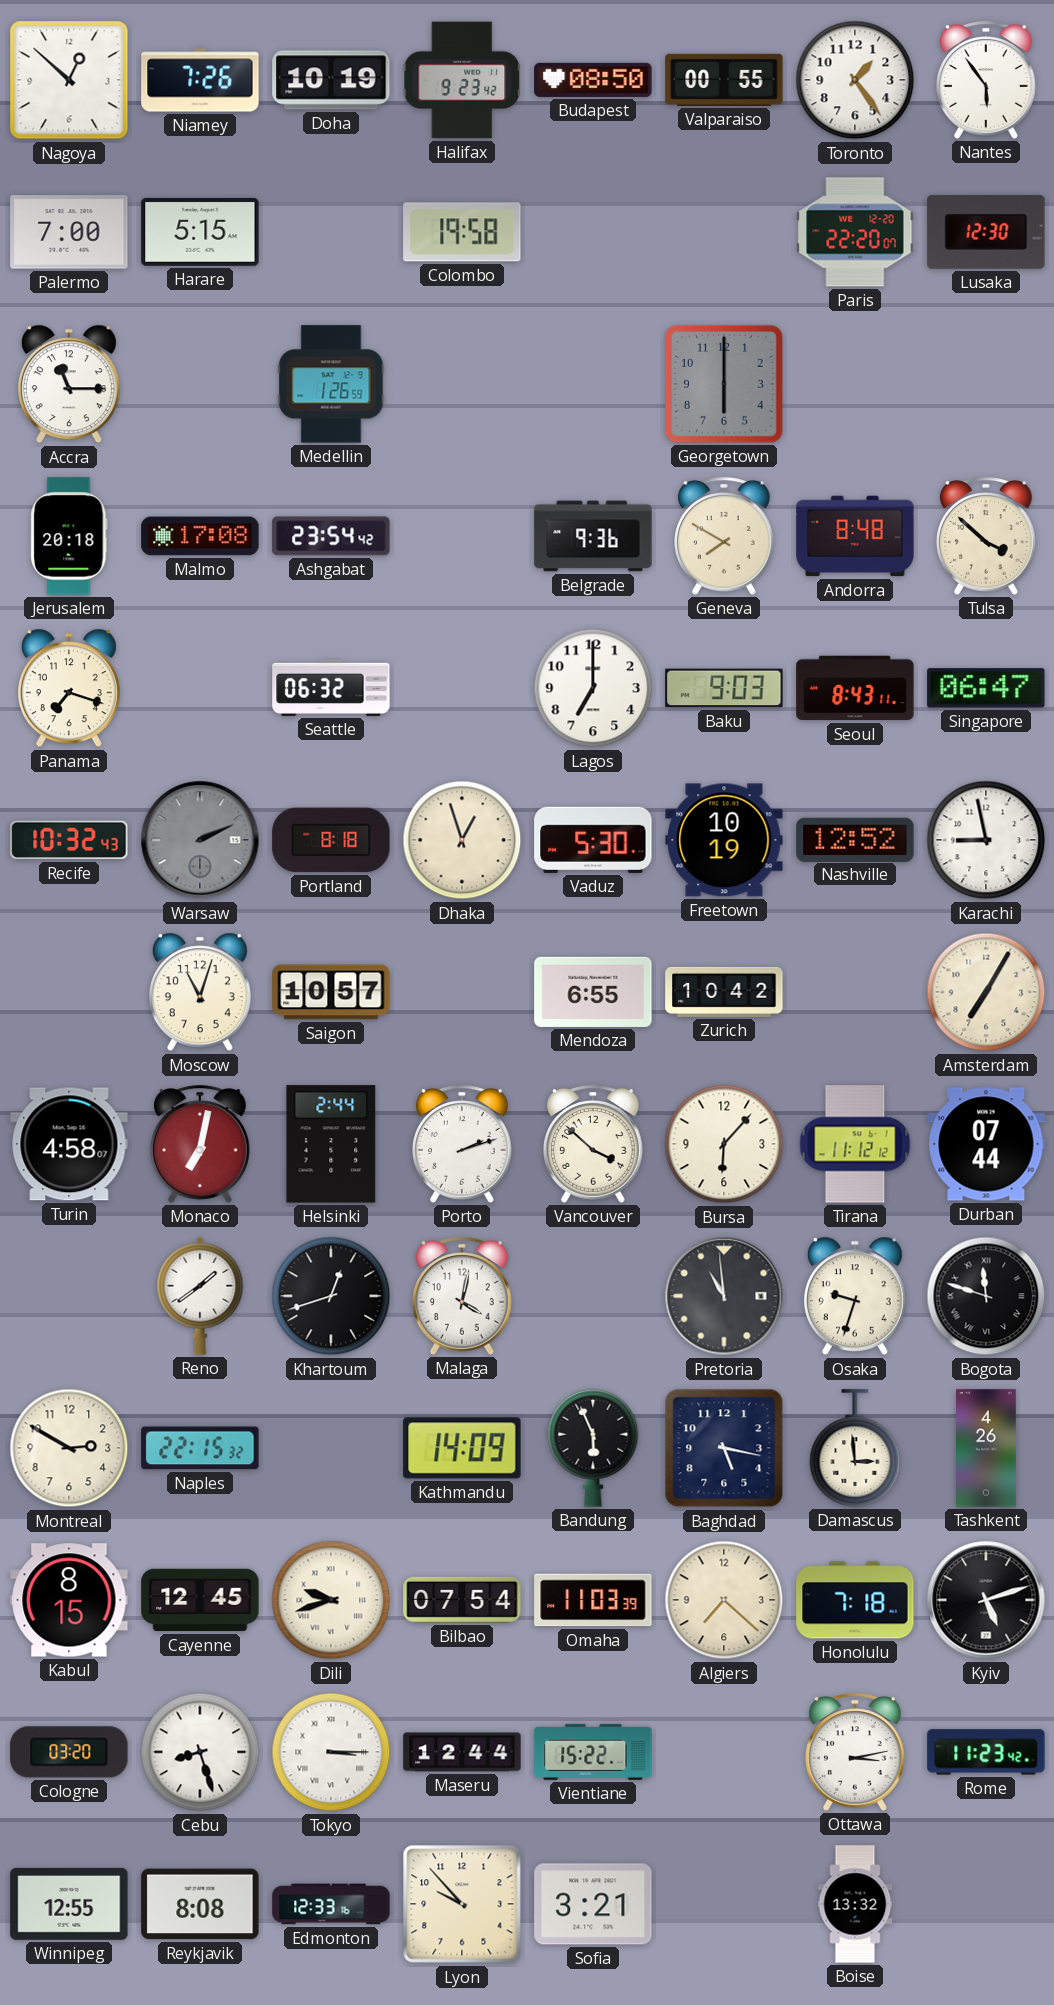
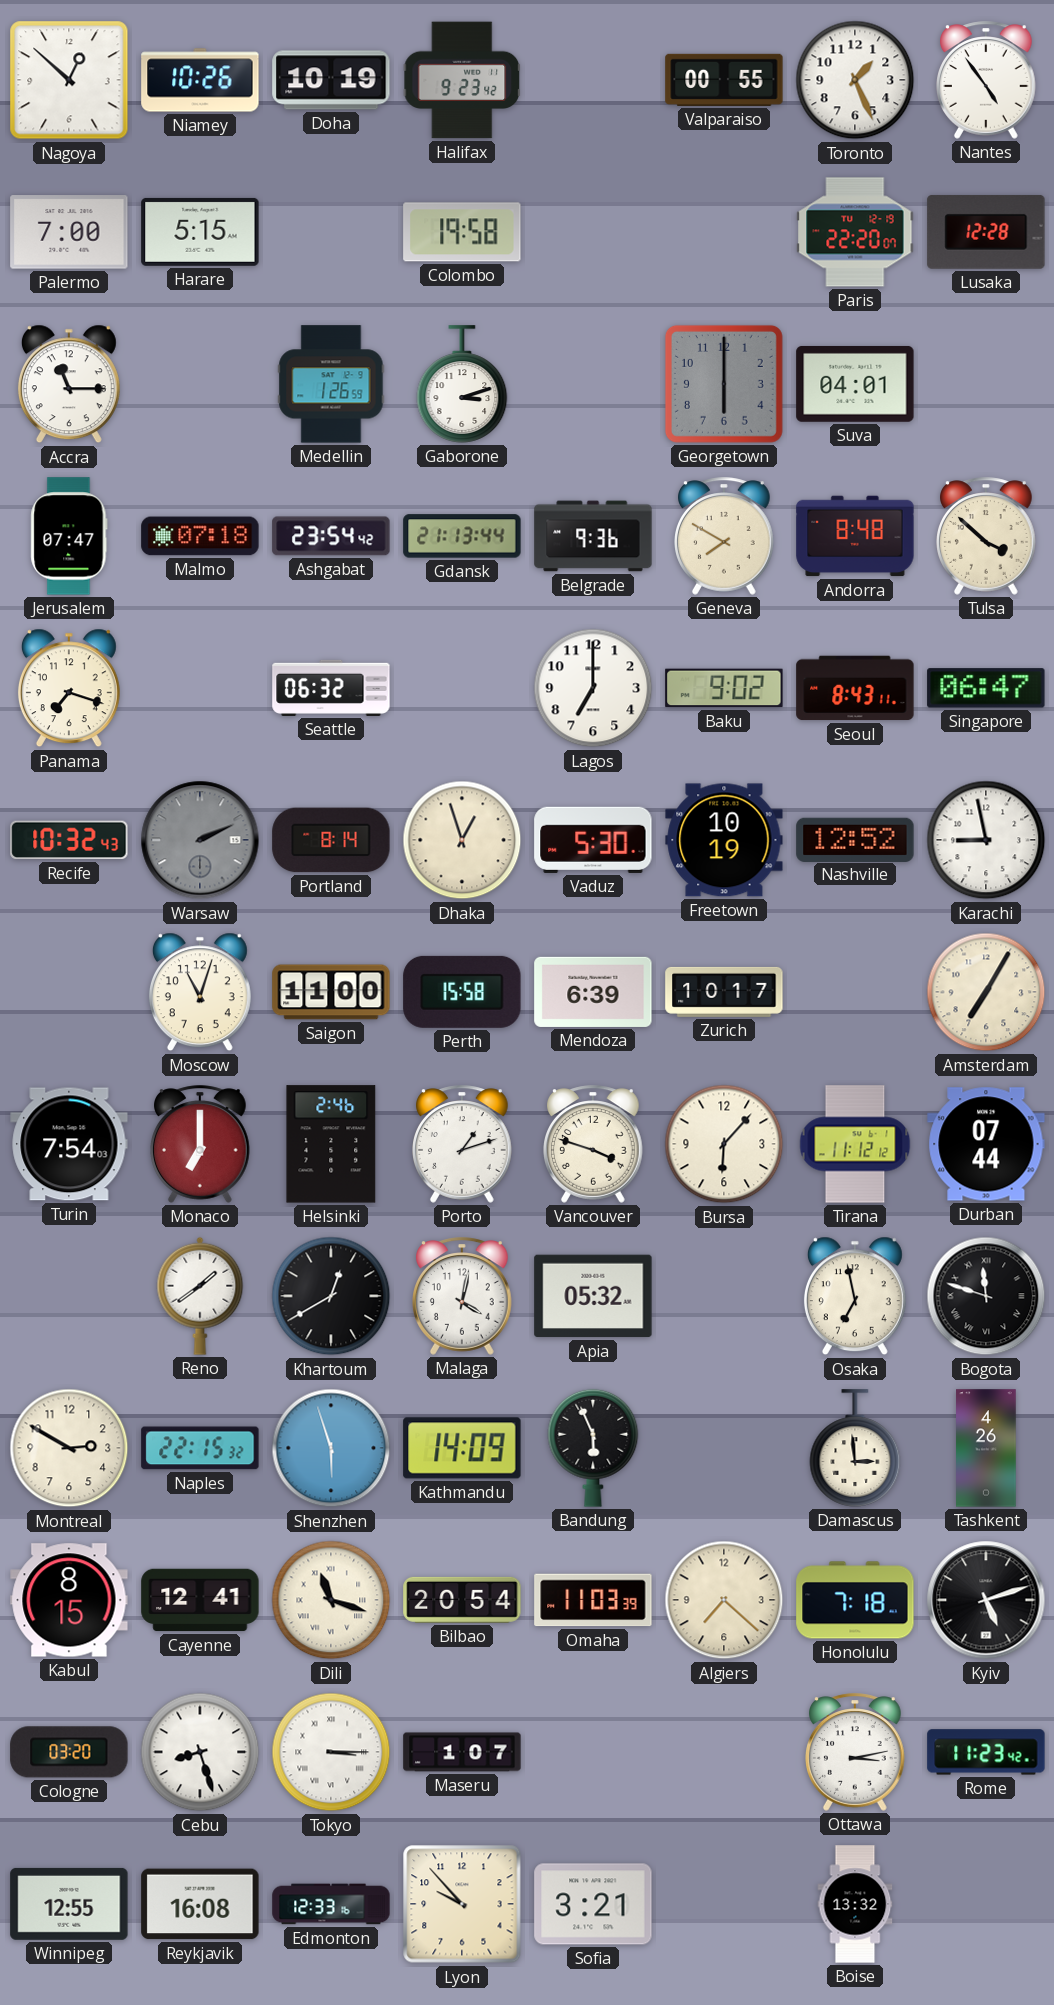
Niamey: 7:26 -> 10:26
Budapest: 08:50 -> none
Toronto: 1:24 -> 1:26
Nantes: 5:54 -> 4:54
Paris date: WE 12-20 -> TU 12-19
Lusaka: 12:30 -> 12:28
Gaborone: none -> 3:12
Suva: none -> 04:01
Jerusalem: 20:18 -> 07:47
Malmo: 17:08 -> 07:18
Gdansk: none -> 21:13
Baku: 9:03 -> 9:02
Portland: 8:18 -> 8:14
Saigon: 10:57 -> 11:00
Perth: none -> 15:58
Mendoza: 6:55 -> 6:39
Zurich: 10:42 -> 10:17
Turin: 4:58 -> 7:54
Monaco: 7:02 -> 7:00
Helsinki: 2:44 -> 2:46
Porto: 2:12 -> 1:12
Vancouver: 3:52 -> 3:48
Khartoum: 12:42 -> 12:40
Apia: none -> 05:32
Pretoria: 10:59 -> none
Osaka: 9:33 -> 6:58
Shenzhen: none -> 5:57
Baghdad: 5:17 -> none
Cayenne: 12:45 -> 12:41
Dili: 9:42 -> 11:18
Bilbao: 07:54 -> 20:54
Maseru: 12:44 -> 1:07
Vientiane: 15:22 -> none
Reykjavik: 8:08 -> 16:08
